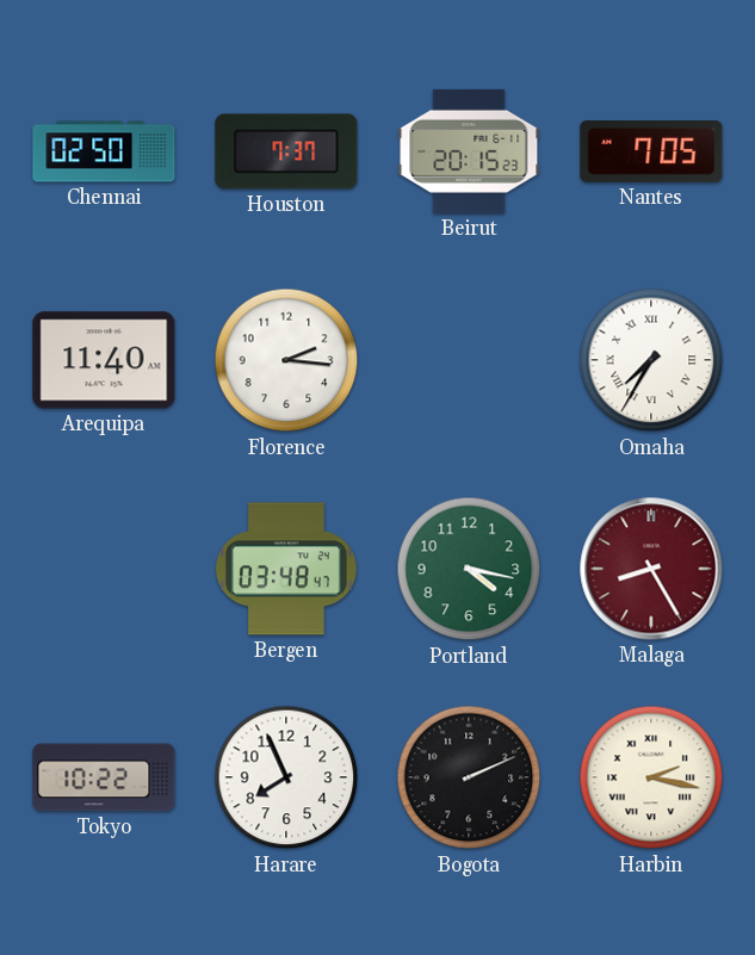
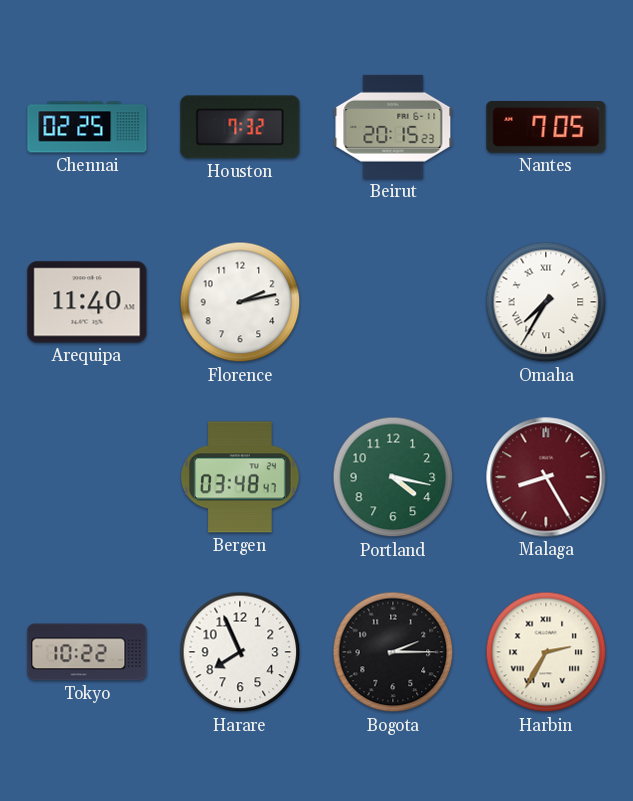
Chennai: 02:50 -> 02:25
Houston: 7:37 -> 7:32
Florence: 2:16 -> 2:13
Bogota: 2:11 -> 2:15
Harbin: 2:17 -> 2:35
